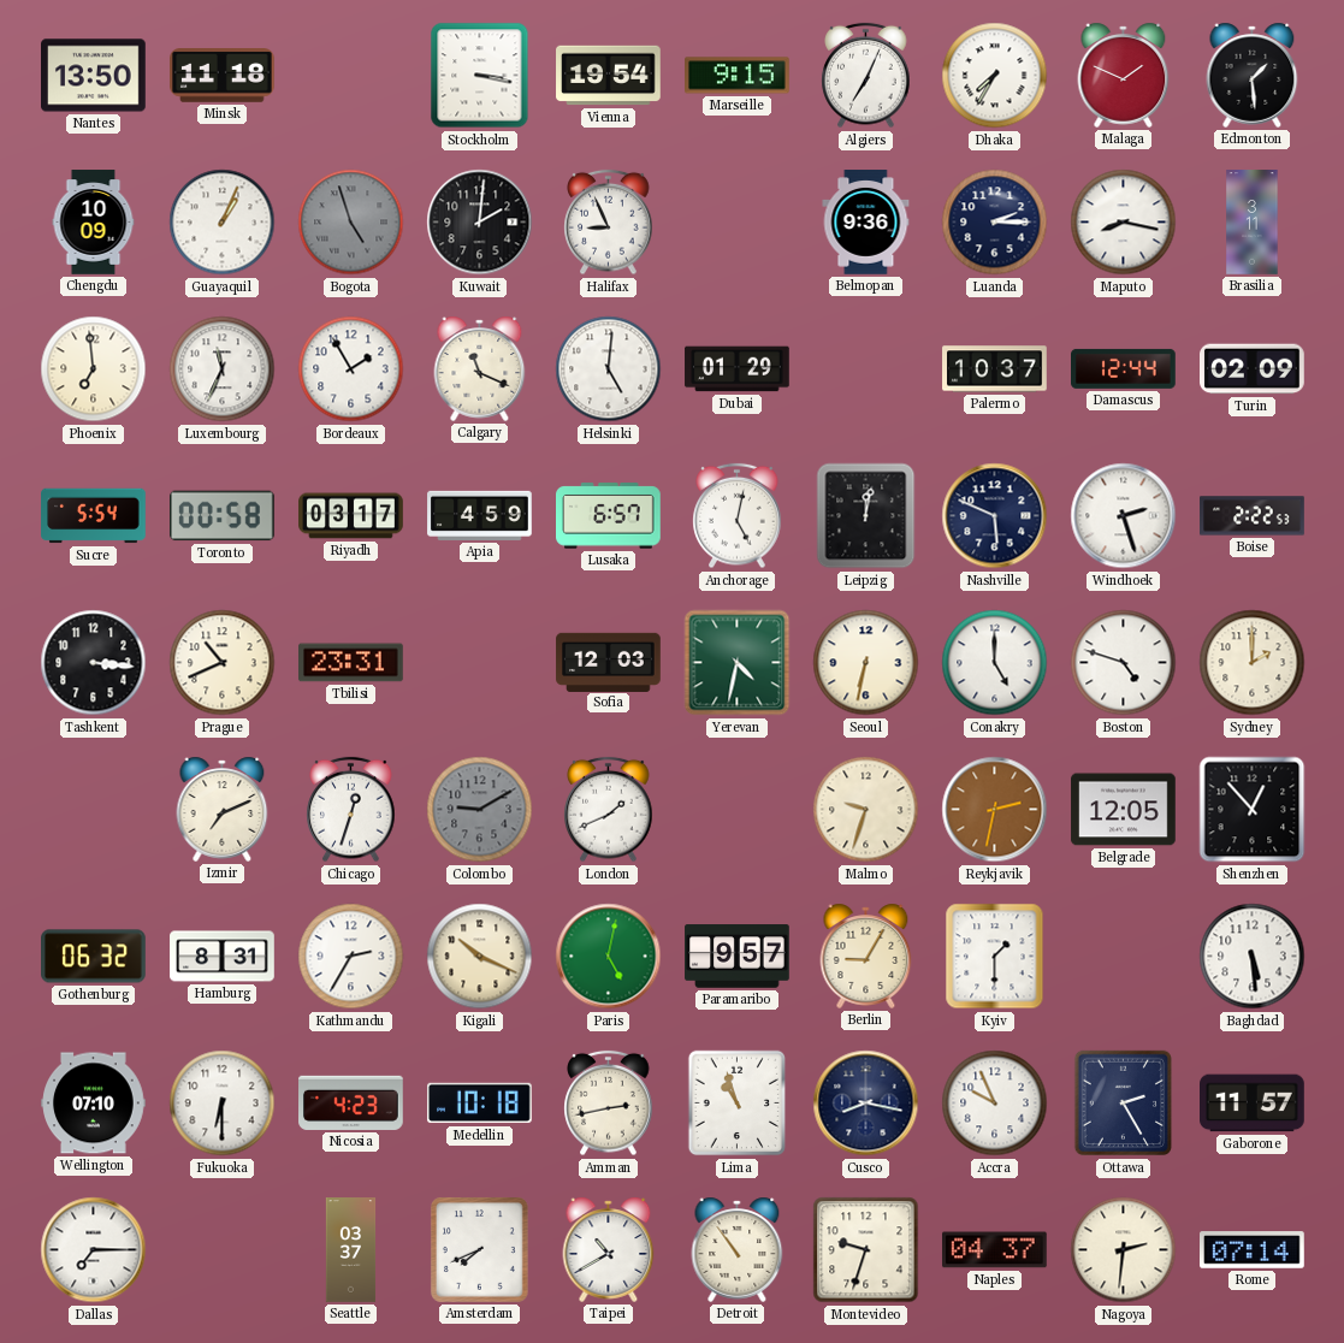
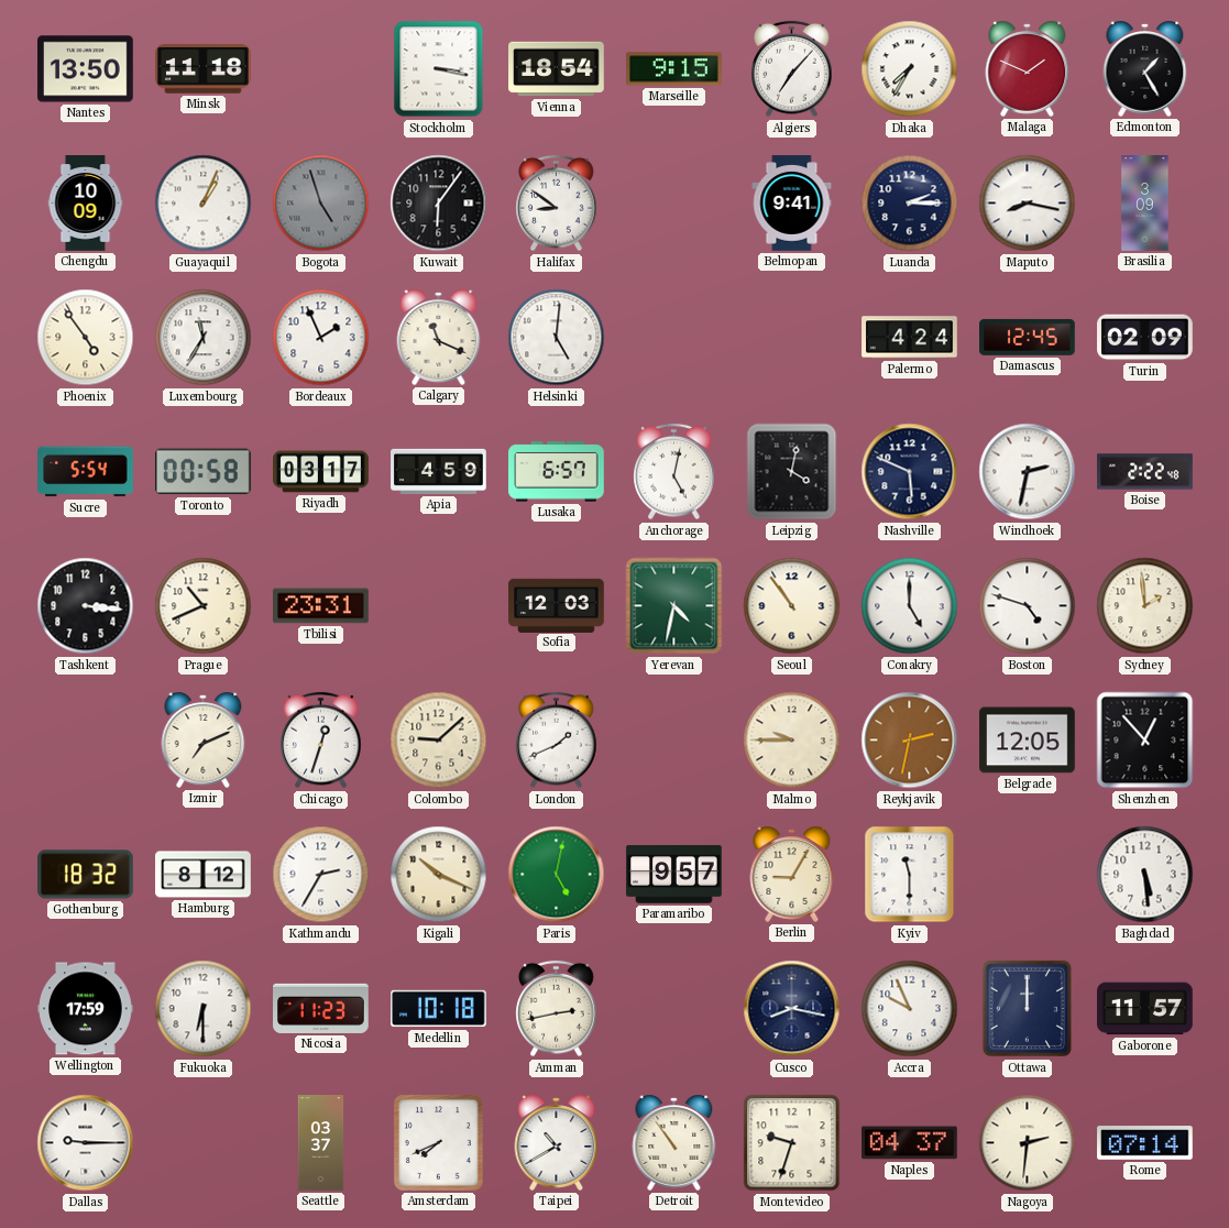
Vienna: 19:54 -> 18:54
Algiers: 7:04 -> 7:07
Edmonton: 1:29 -> 1:25
Kuwait: 2:01 -> 6:06
Halifax: 8:56 -> 8:51
Belmopan: 9:36 -> 9:41
Brasilia: 3:11 -> 3:09
Phoenix: 6:59 -> 4:54
Luxembourg: 11:34 -> 11:35
Bordeaux: 1:55 -> 1:56
Dubai: 01:29 -> none
Palermo: 10:37 -> 4:24
Damascus: 12:44 -> 12:45
Leipzig: 12:02 -> 4:02
Windhoek: 2:27 -> 2:32
Boise: 2:22:53 -> 2:22:48
Seoul: 6:32 -> 10:54
Sydney: 2:00 -> 1:59
Colombo: 9:10 -> 9:08
Colombo dial: grey -> cream
Malmo: 9:33 -> 9:45
Gothenburg: 06:32 -> 18:32
Hamburg: 8:31 -> 8:12
Kyiv: 1:30 -> 11:30
Wellington: 07:10 -> 17:59
Nicosia: 4:23 -> 11:23
Lima: 10:57 -> none
Ottawa: 2:25 -> 12:00
Dallas: 7:15 -> 9:15
